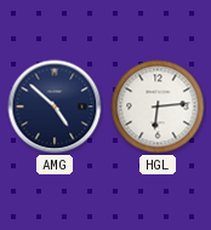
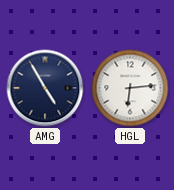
AMG: 4:52 -> 4:55
